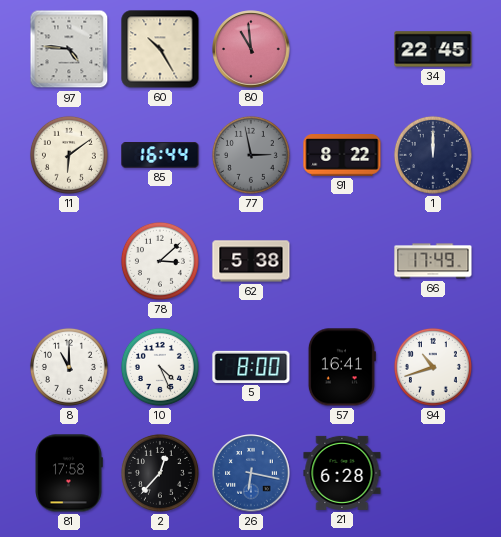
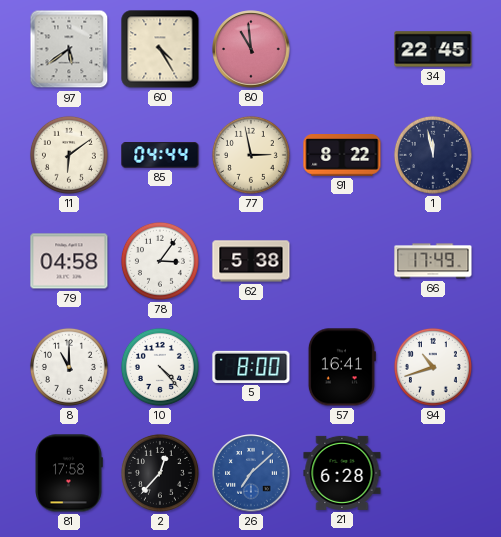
97: 4:46 -> 5:39
60: 10:25 -> 4:25
85: 16:44 -> 04:44
77 dial: grey -> cream
1: 12:00 -> 11:58
79: none -> 04:58
78: 3:08 -> 3:06
10: 4:26 -> 4:23
26: 6:17 -> 7:08
